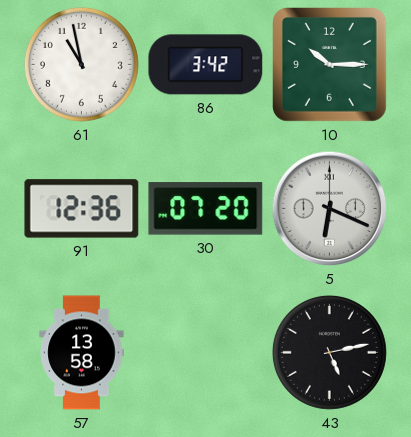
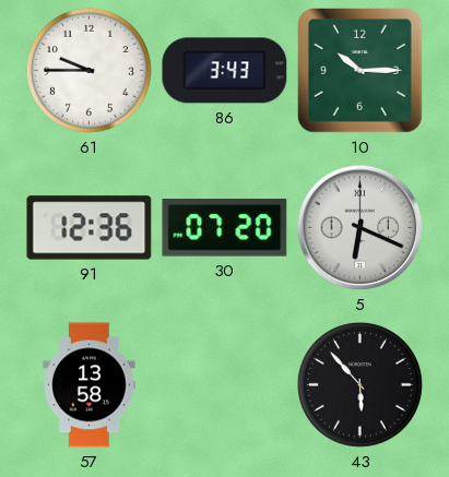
61: 10:58 -> 9:45
86: 3:42 -> 3:43
43: 5:13 -> 5:53
